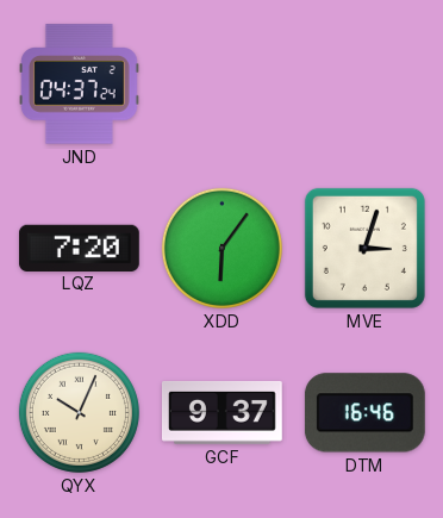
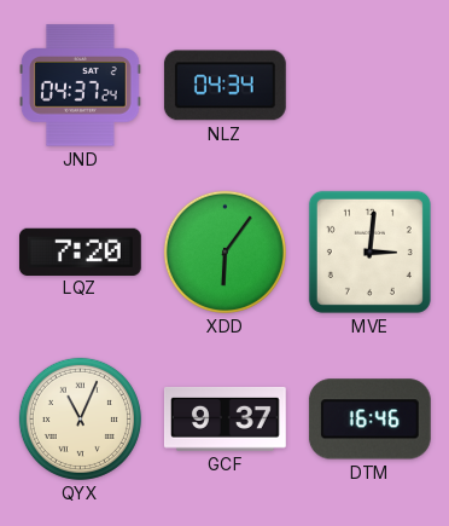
NLZ: none -> 04:34
MVE: 3:03 -> 3:01
QYX: 10:04 -> 11:04
